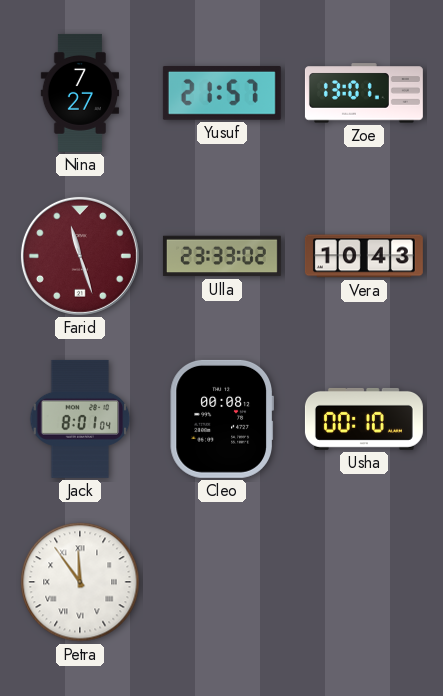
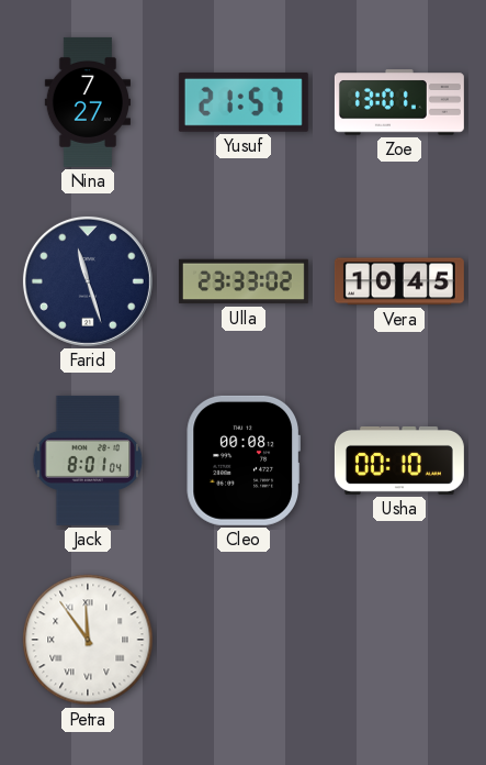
Farid dial: burgundy -> navy
Vera: 10:43 -> 10:45
